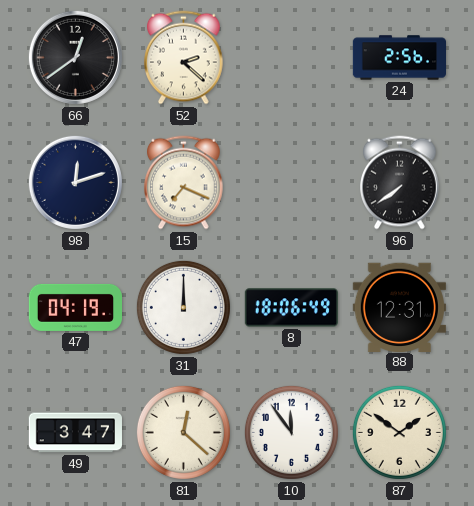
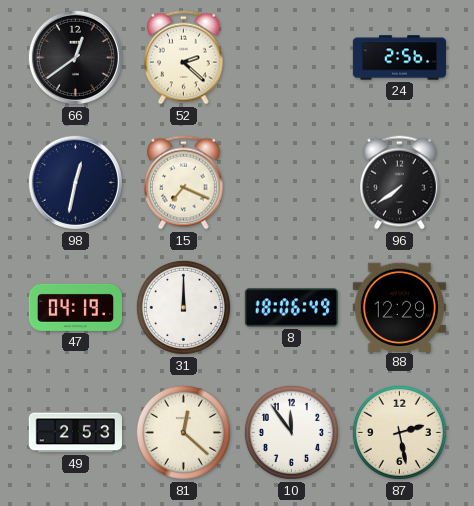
98: 12:12 -> 12:32
88: 12:31 -> 12:29
49: 3:47 -> 2:53
87: 1:51 -> 2:28
